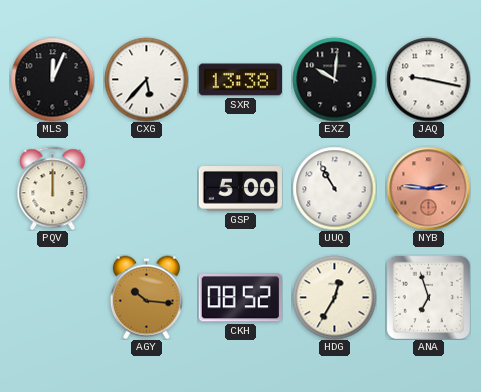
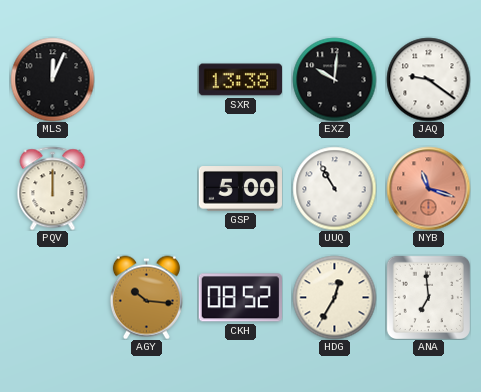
CXG: 5:37 -> none
JAQ: 9:17 -> 9:21
NYB: 2:46 -> 11:18
ANA: 6:57 -> 6:59
